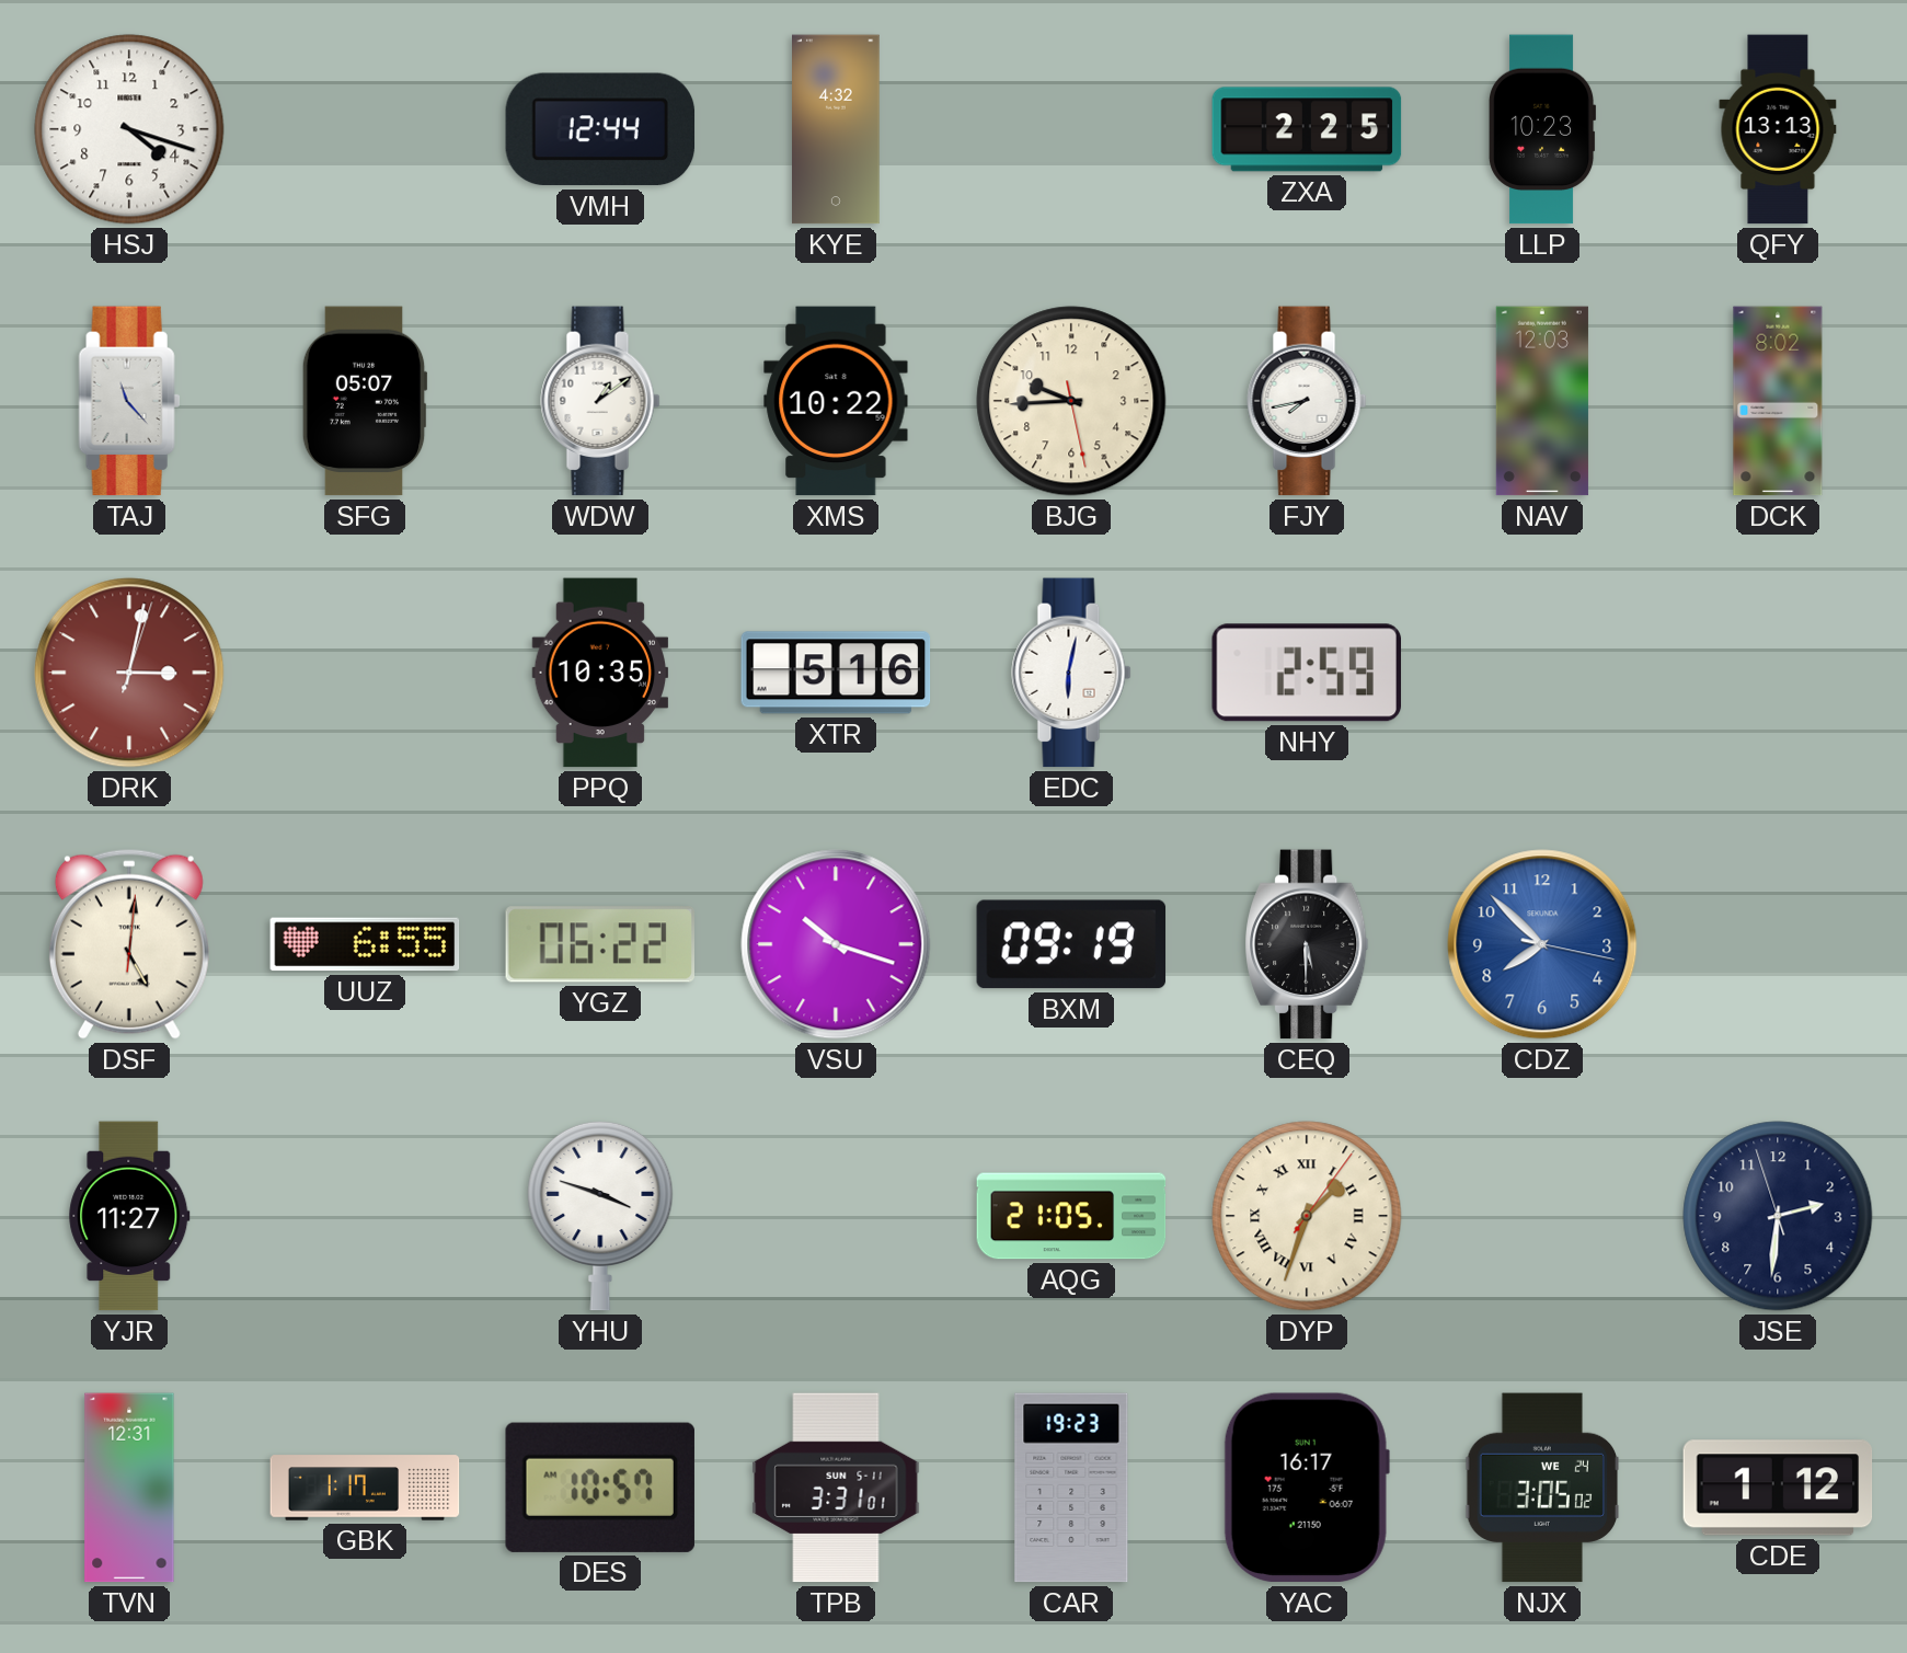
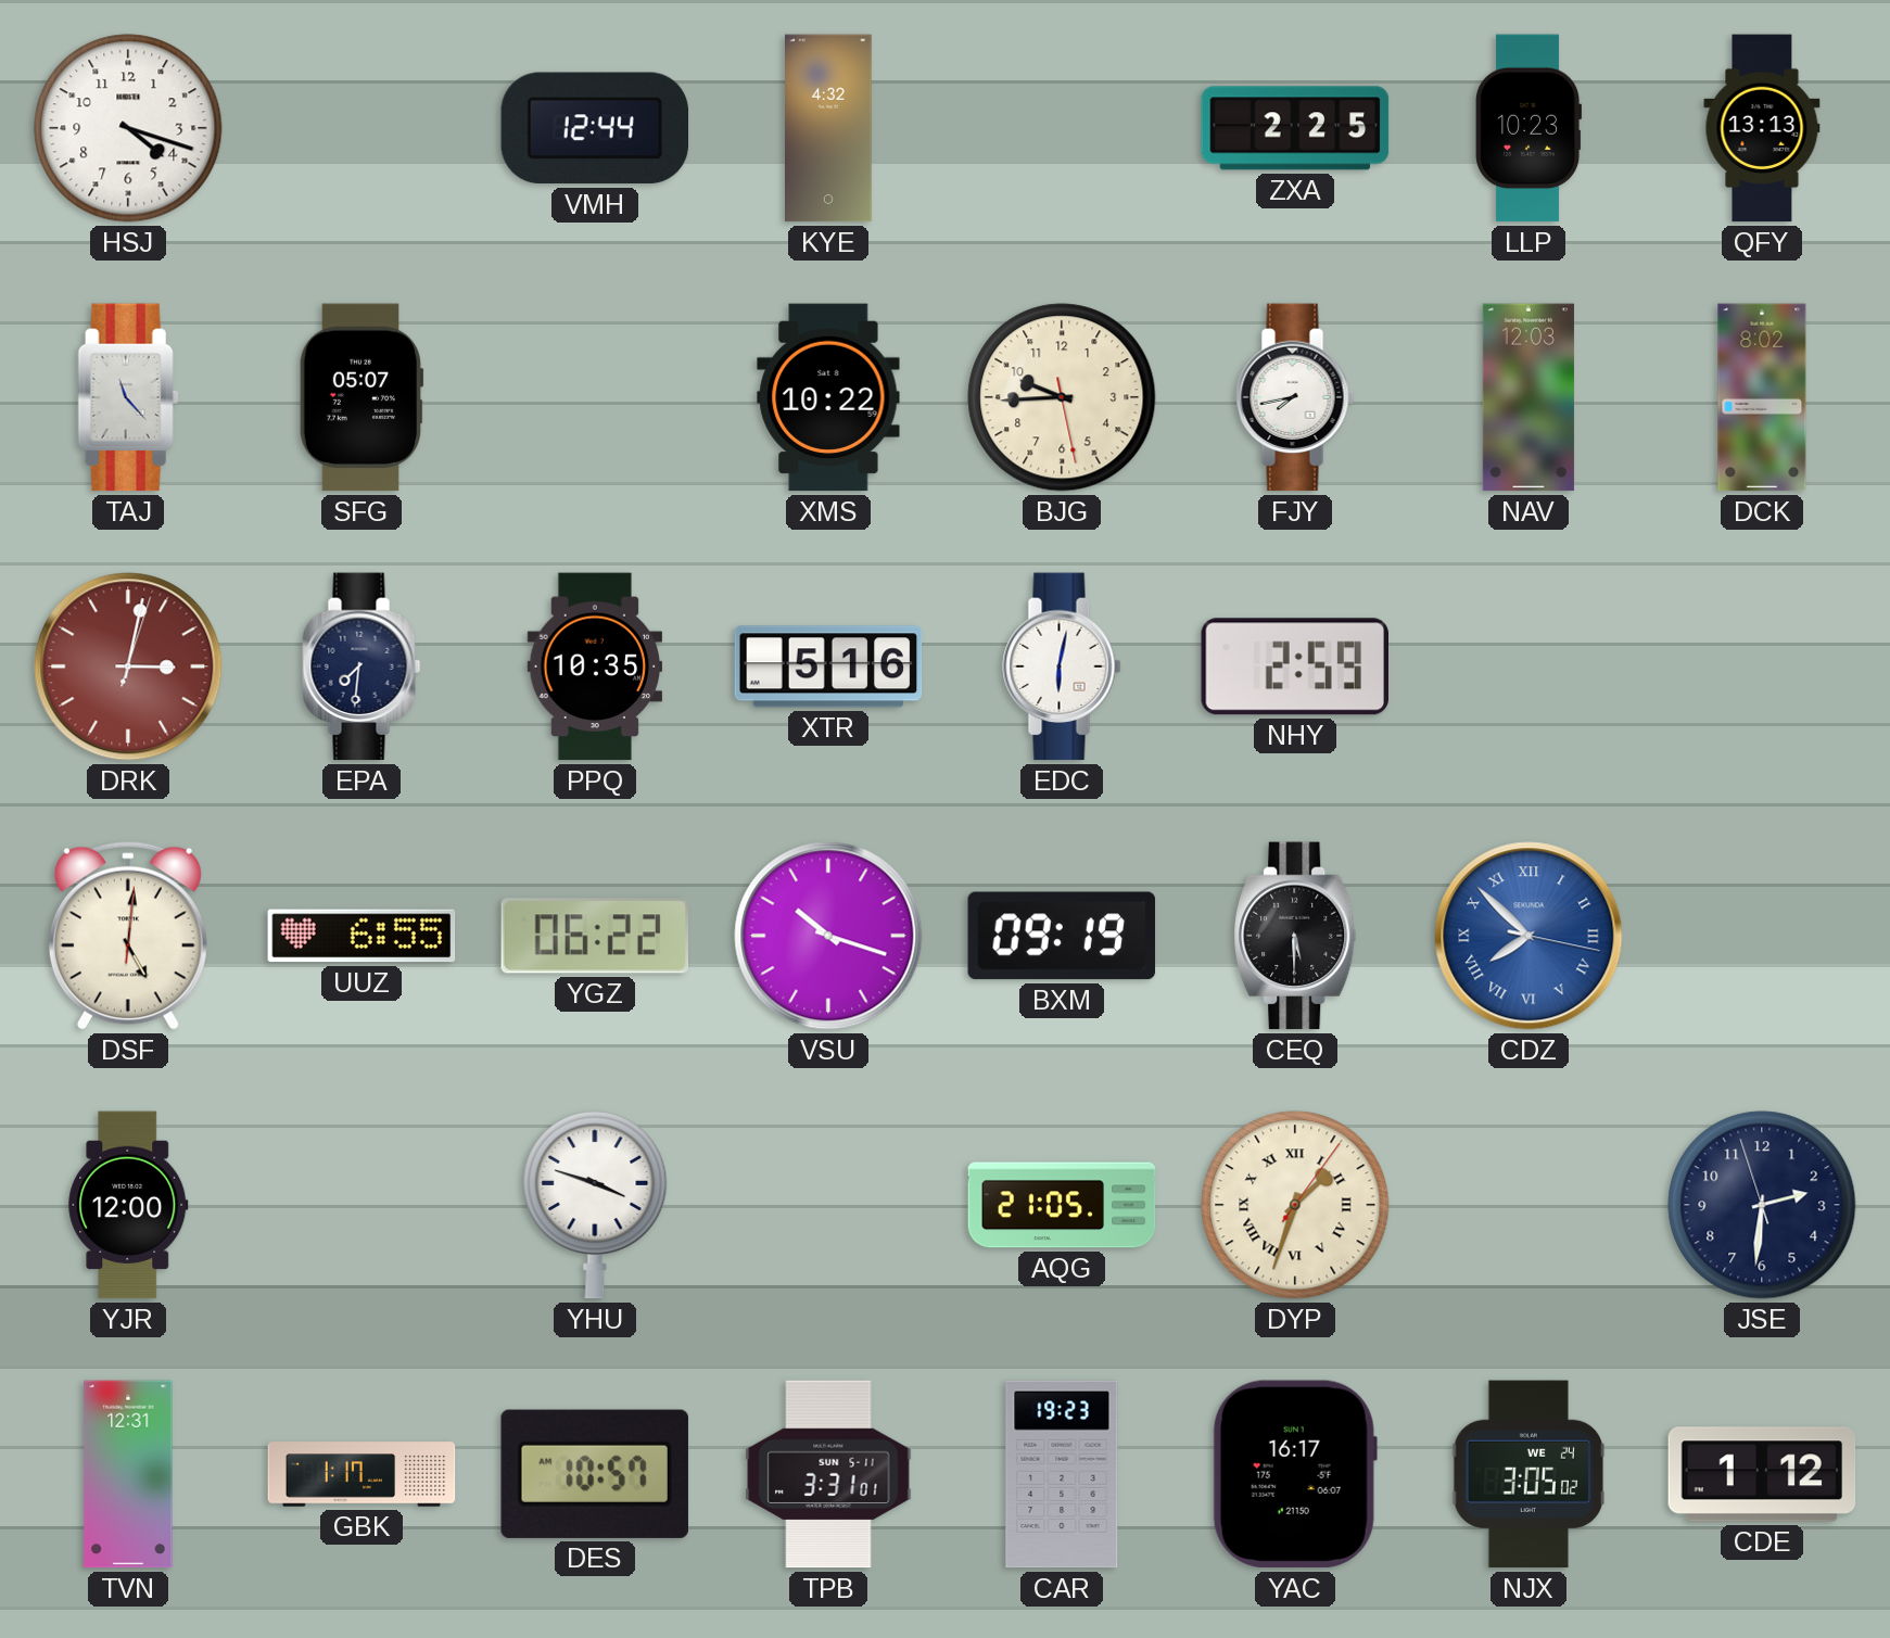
WDW: 1:09 -> none
EPA: none -> 7:31
CDZ numerals: Arabic -> Roman
YJR: 11:27 -> 12:00
